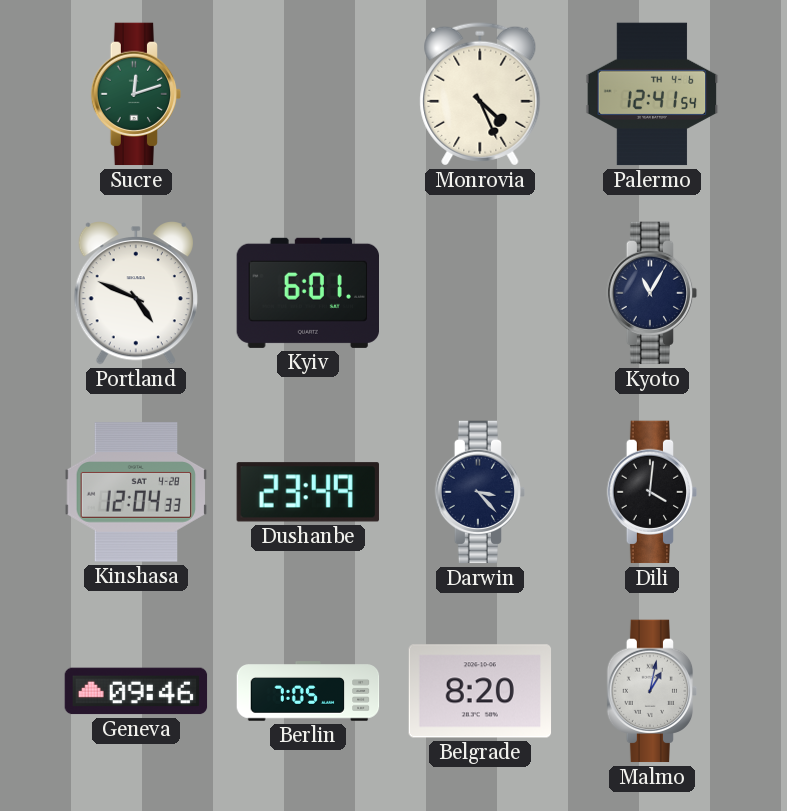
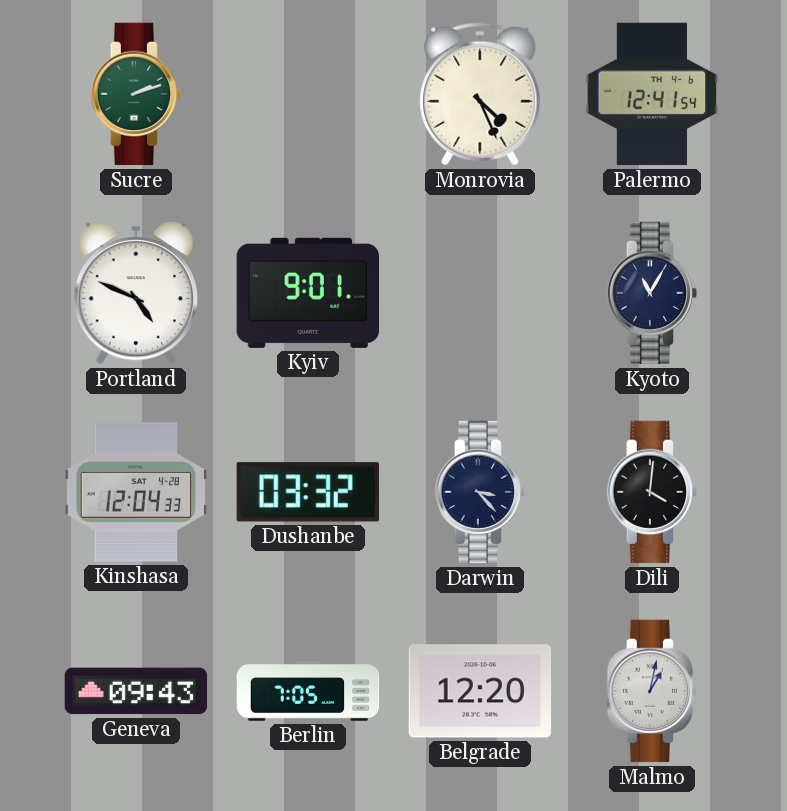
Sucre: 12:12 -> 2:12
Kyiv: 6:01 -> 9:01
Dushanbe: 23:49 -> 03:32
Geneva: 09:46 -> 09:43
Belgrade: 8:20 -> 12:20
